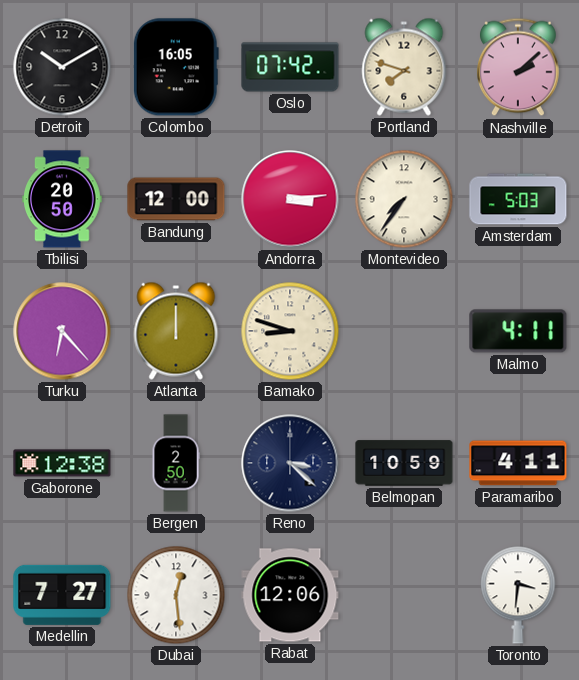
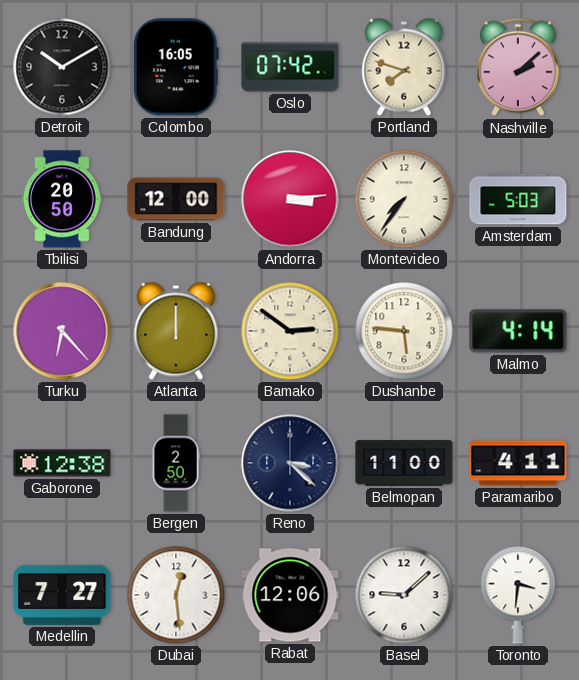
Bamako: 8:48 -> 2:51
Dushanbe: none -> 5:46
Malmo: 4:11 -> 4:14
Belmopan: 10:59 -> 11:00
Basel: none -> 9:08
